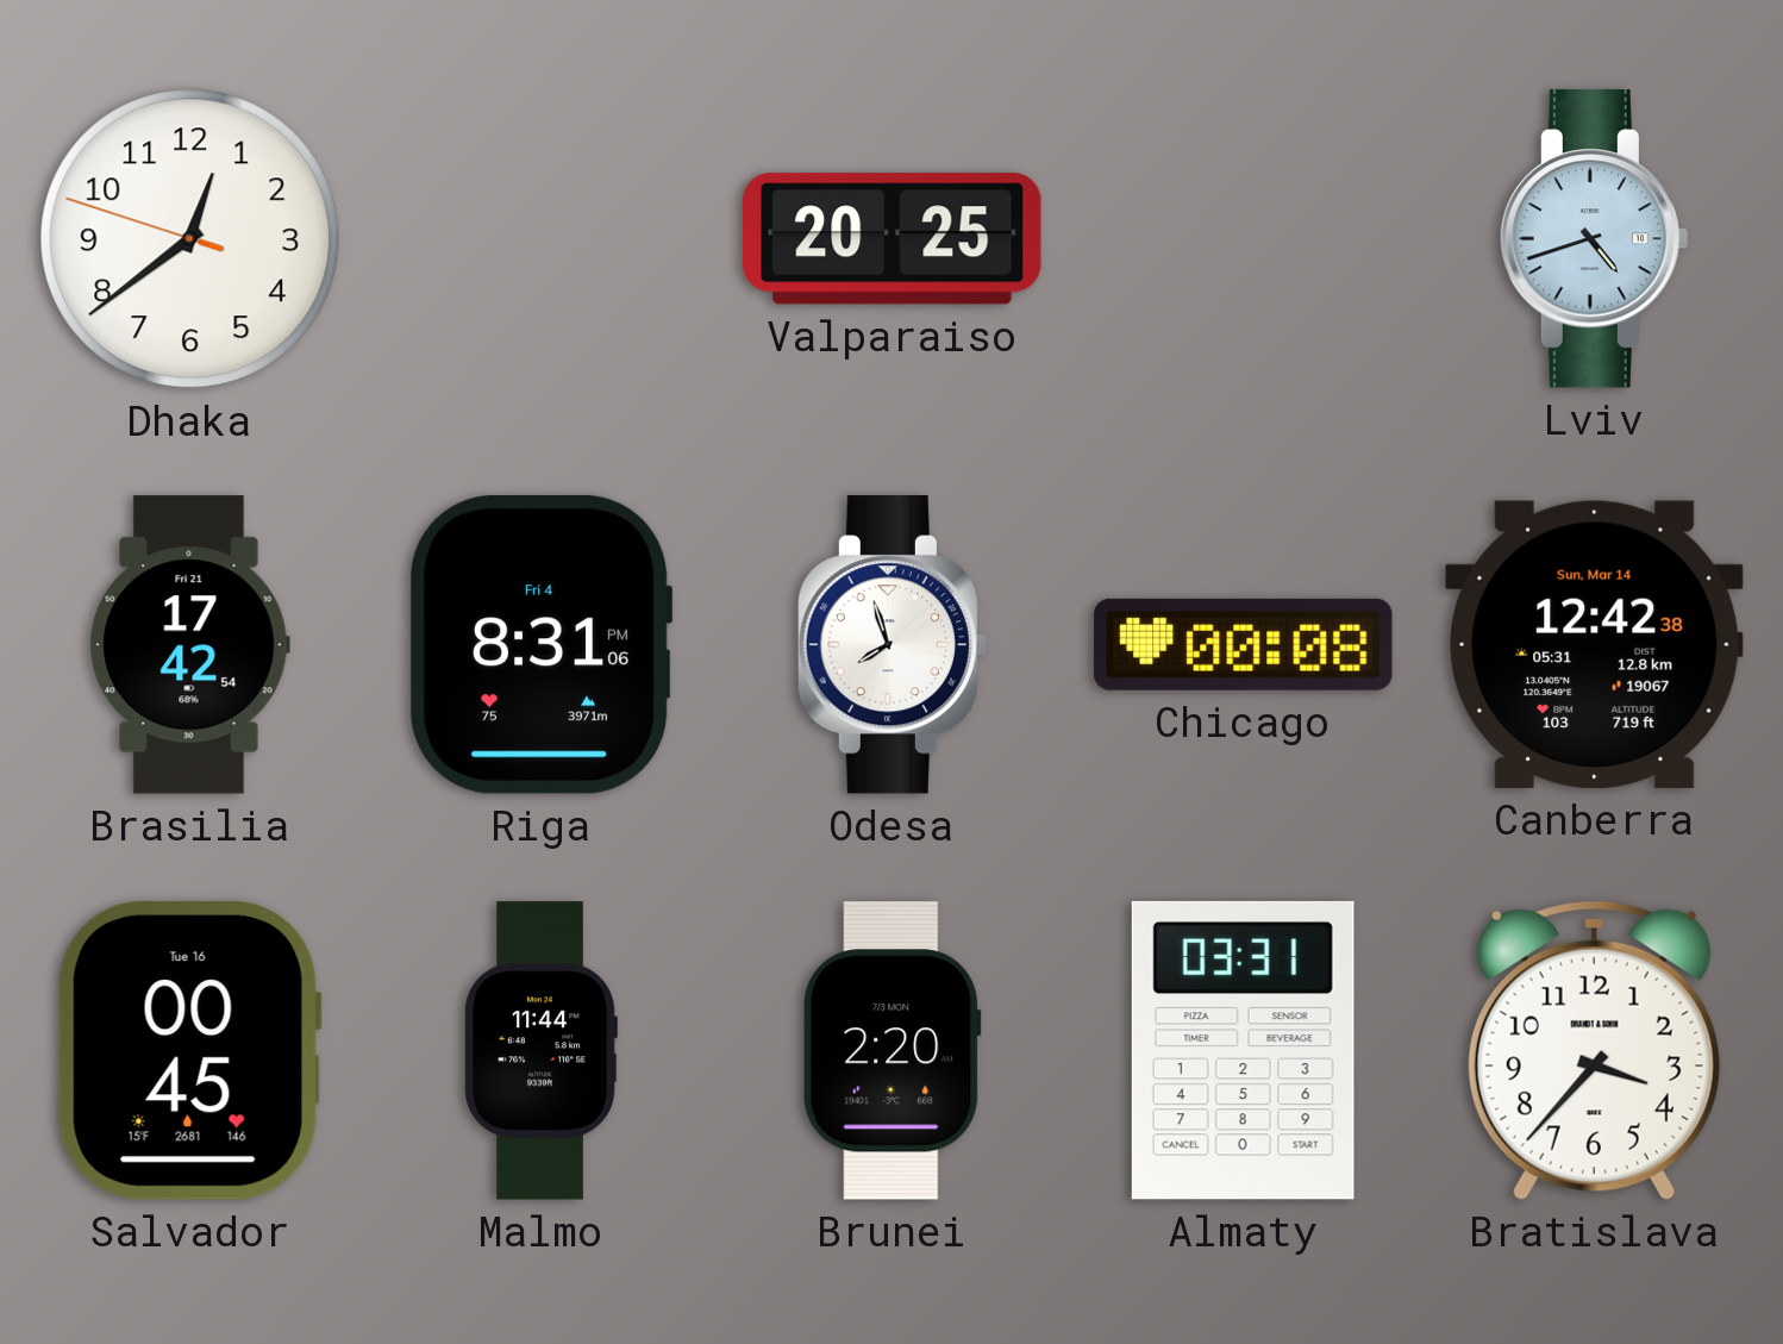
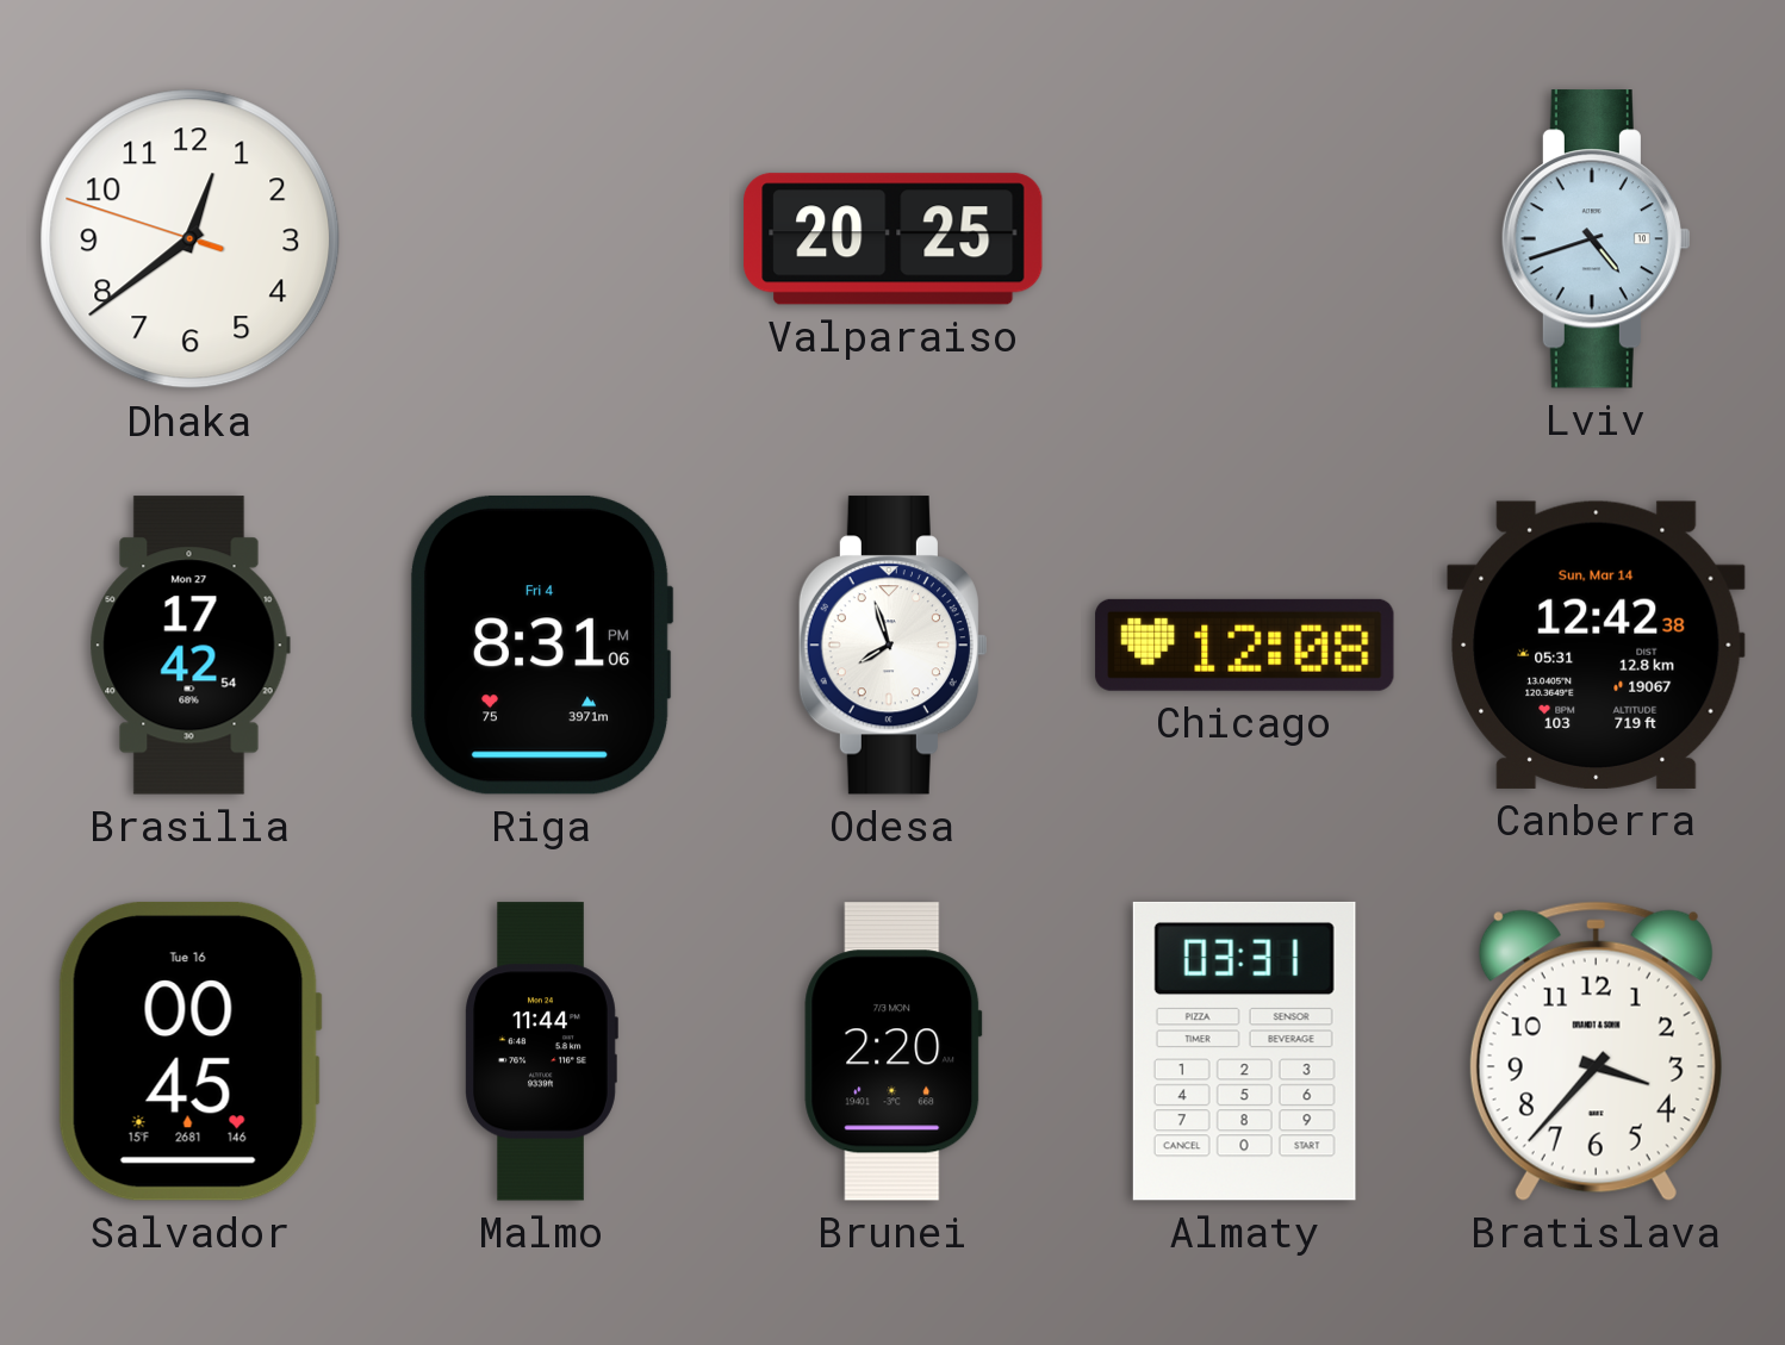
Brasilia date: Fri 21 -> Mon 27
Chicago: 00:08 -> 12:08
